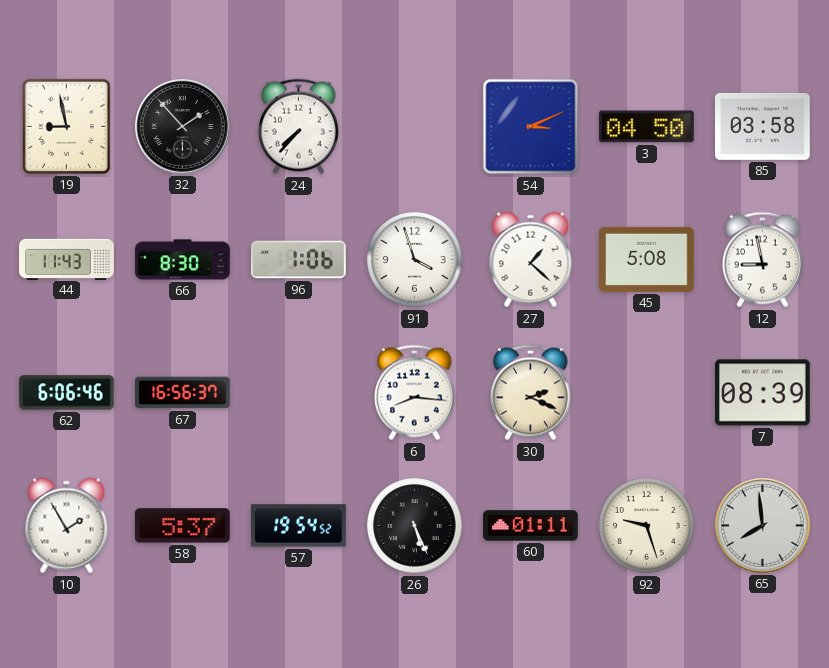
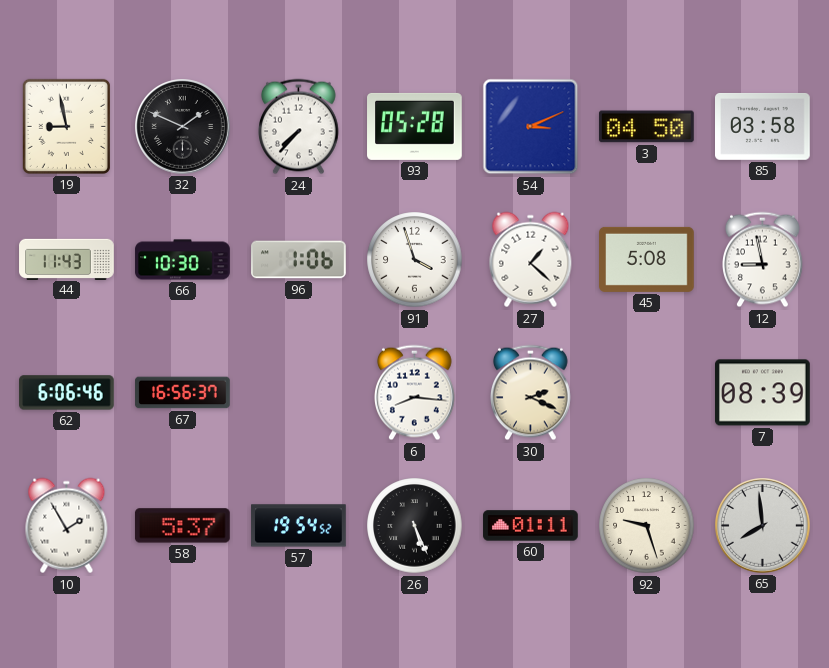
32: 1:53 -> 1:49
93: none -> 05:28
66: 8:30 -> 10:30
